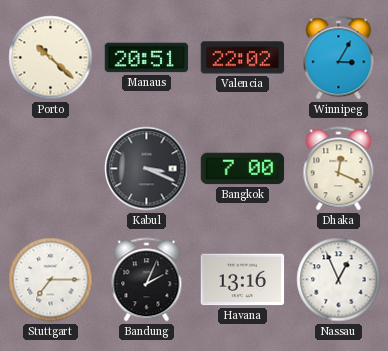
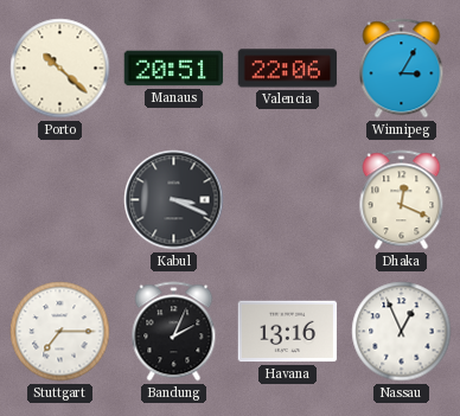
Valencia: 22:02 -> 22:06
Bangkok: 7:00 -> none
